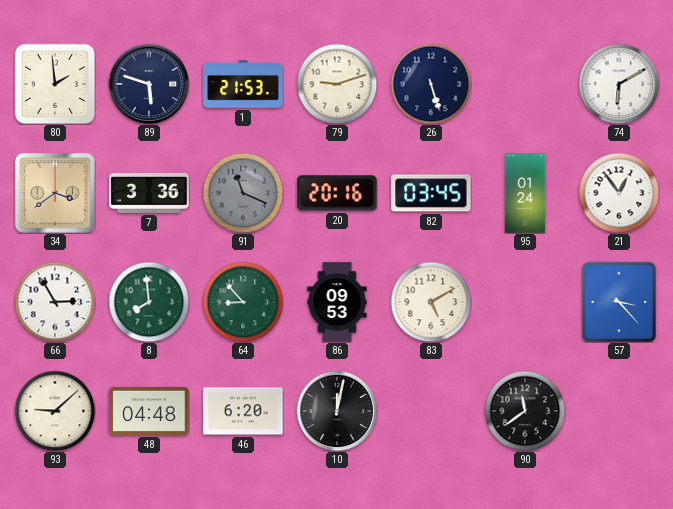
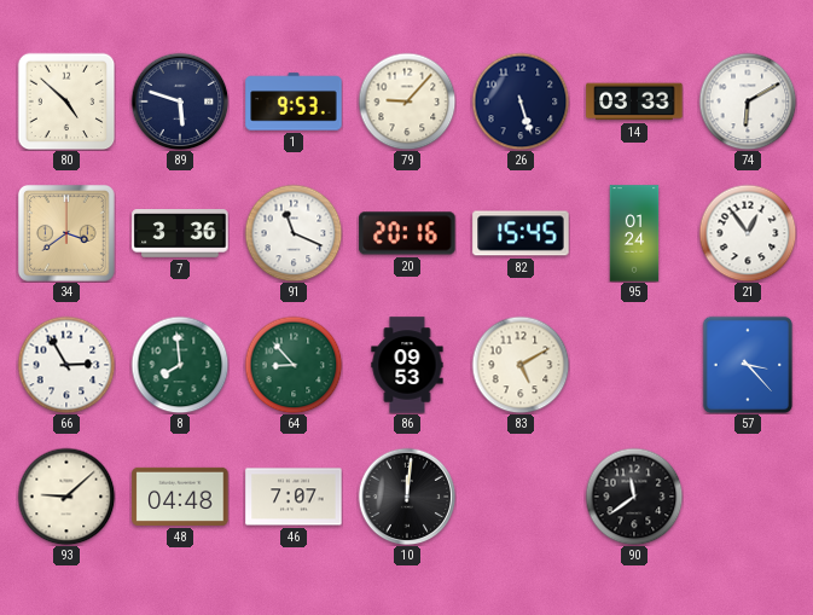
80: 1:59 -> 4:52
1: 21:53 -> 9:53
79: 9:12 -> 9:07
14: none -> 03:33
91 dial: grey -> white
82: 03:45 -> 15:45
46: 6:20 -> 7:07
10: 12:02 -> 12:01
